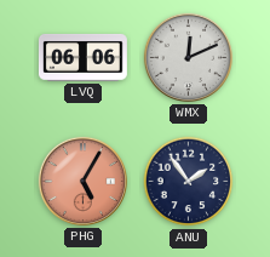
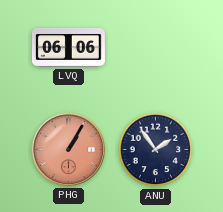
WMX: 12:11 -> none
PHG: 5:05 -> 1:05
